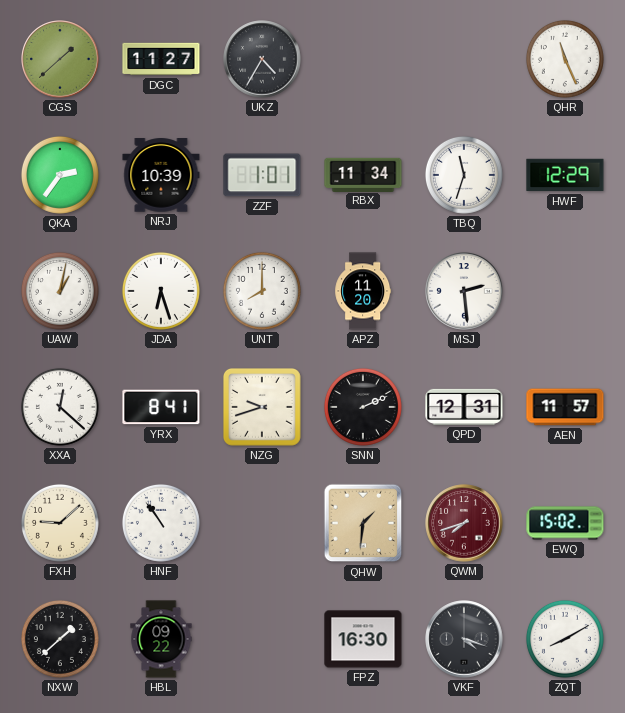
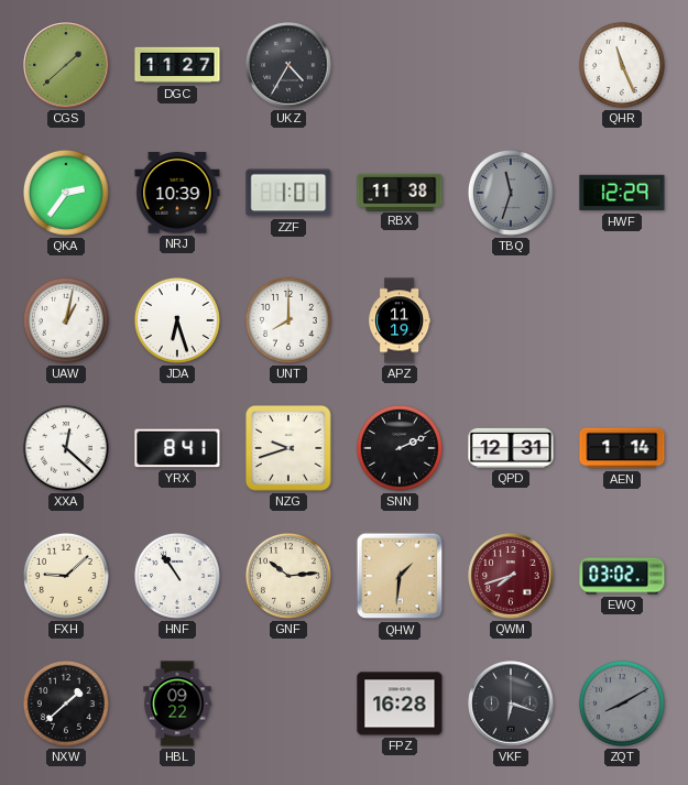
RBX: 11:34 -> 11:38
TBQ dial: white -> grey
APZ: 11:20 -> 11:19
MSJ: 2:29 -> none
AEN: 11:57 -> 1:14
GNF: none -> 10:14
EWQ: 15:02 -> 03:02
FPZ: 16:30 -> 16:28
VKF: 4:18 -> 6:18
ZQT dial: white -> grey
